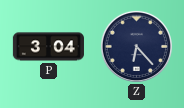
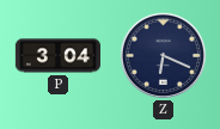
Z: 6:23 -> 6:19
